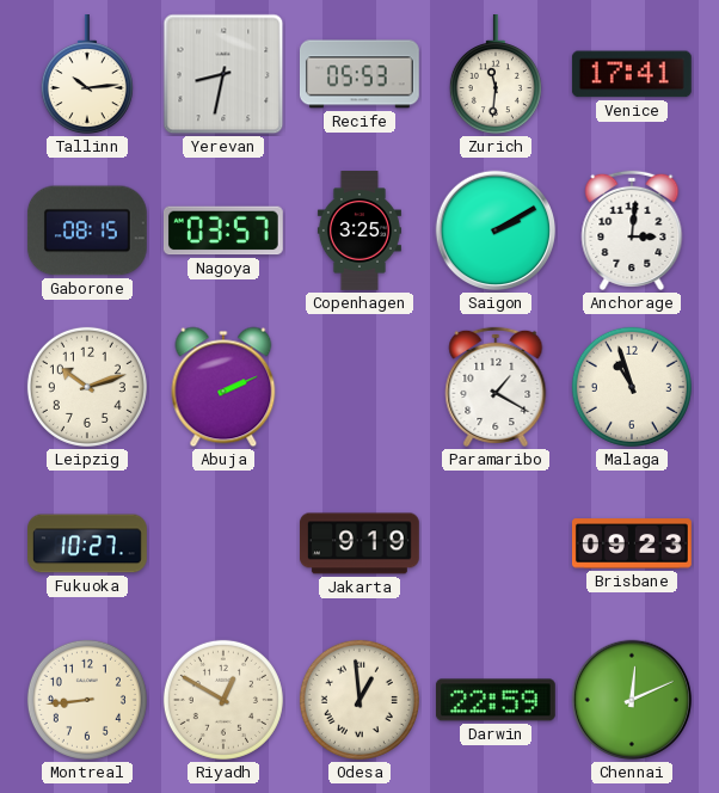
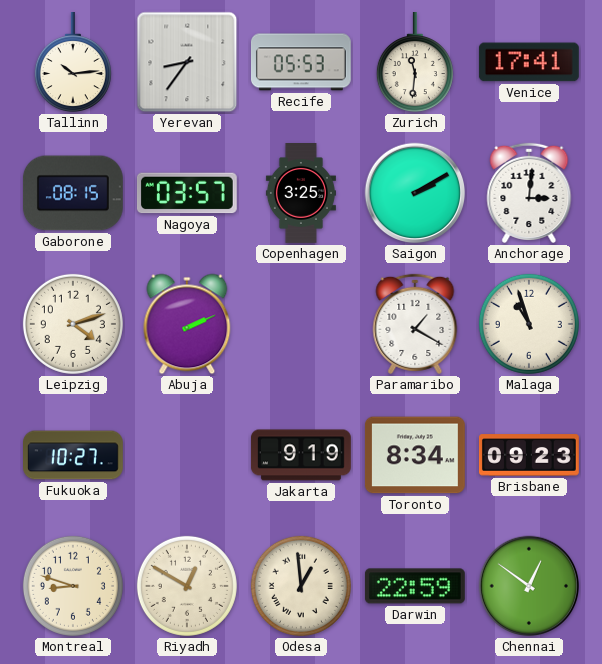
Yerevan: 8:32 -> 8:36
Leipzig: 10:12 -> 4:12
Toronto: none -> 8:34
Montreal: 8:44 -> 8:48
Chennai: 12:11 -> 12:51
